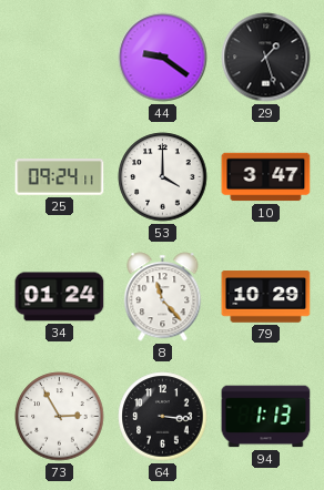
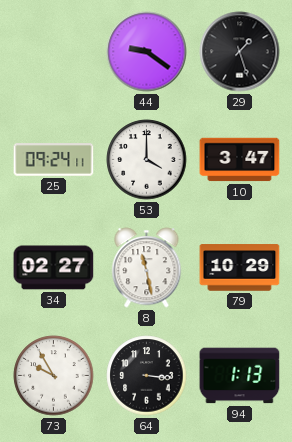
34: 01:24 -> 02:27
8: 11:23 -> 11:28
73: 2:55 -> 9:55
